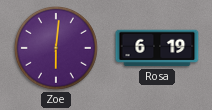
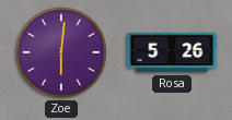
Rosa: 6:19 -> 5:26
